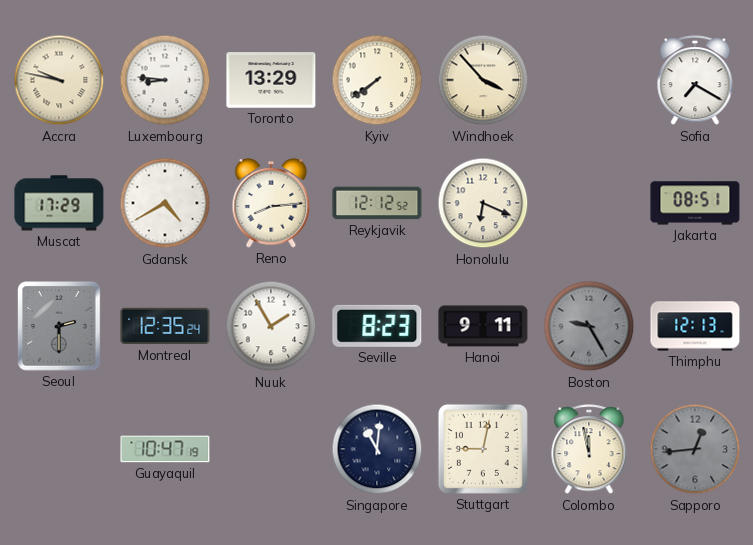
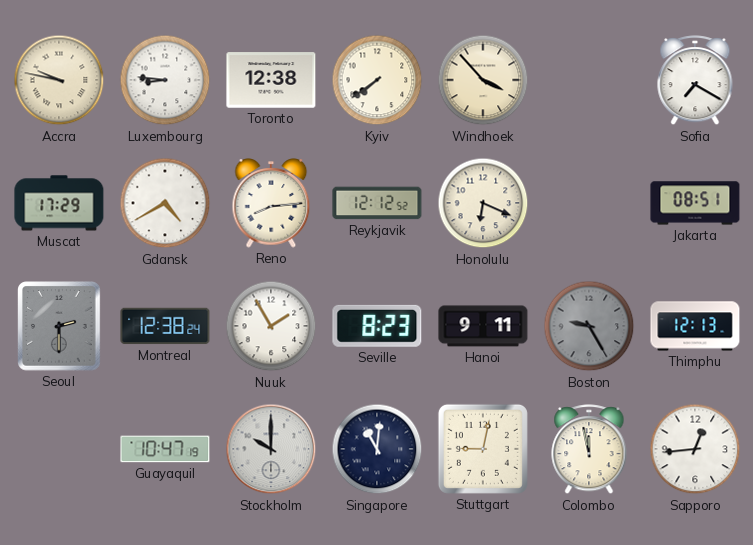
Toronto: 13:29 -> 12:38
Montreal: 12:35 -> 12:38
Stockholm: none -> 10:00
Sapporo dial: grey -> white
